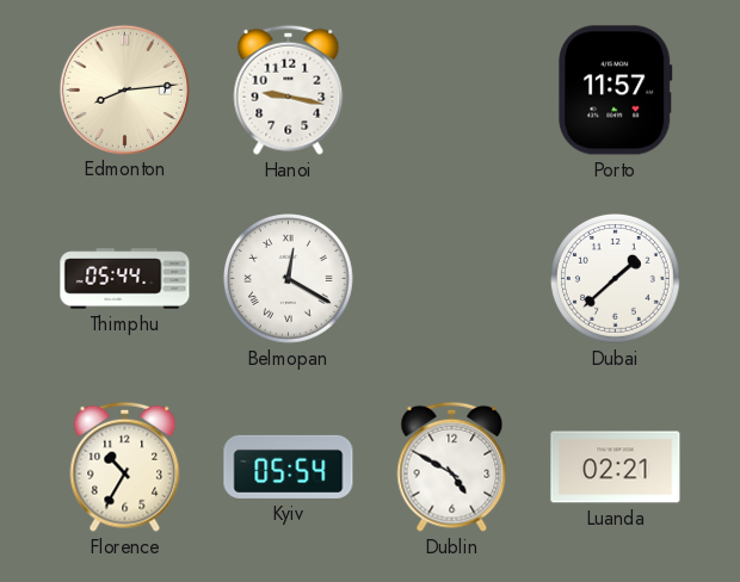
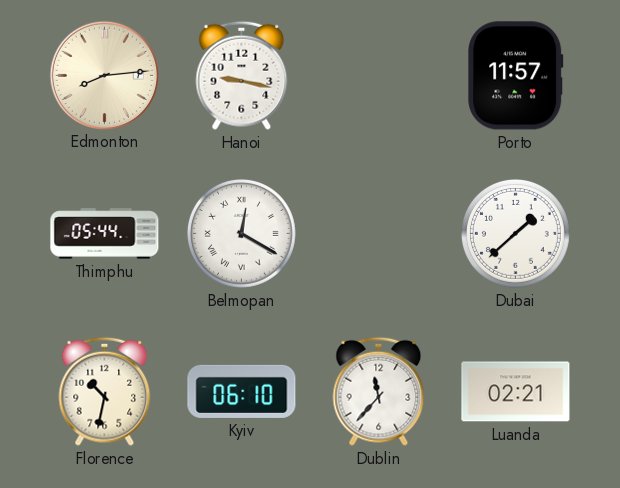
Florence: 10:35 -> 10:32
Kyiv: 05:54 -> 06:10
Dublin: 4:50 -> 11:37
